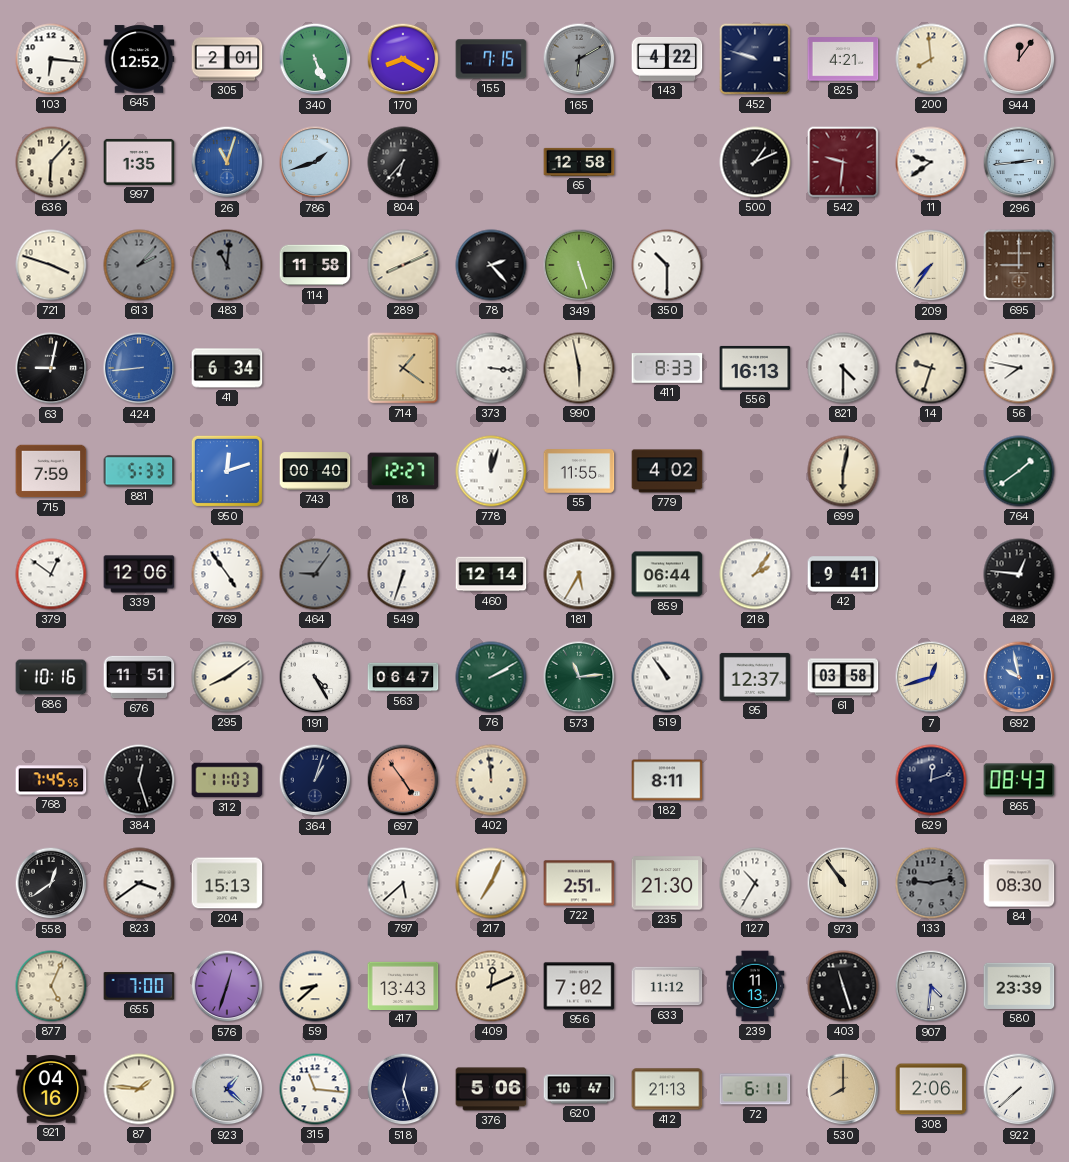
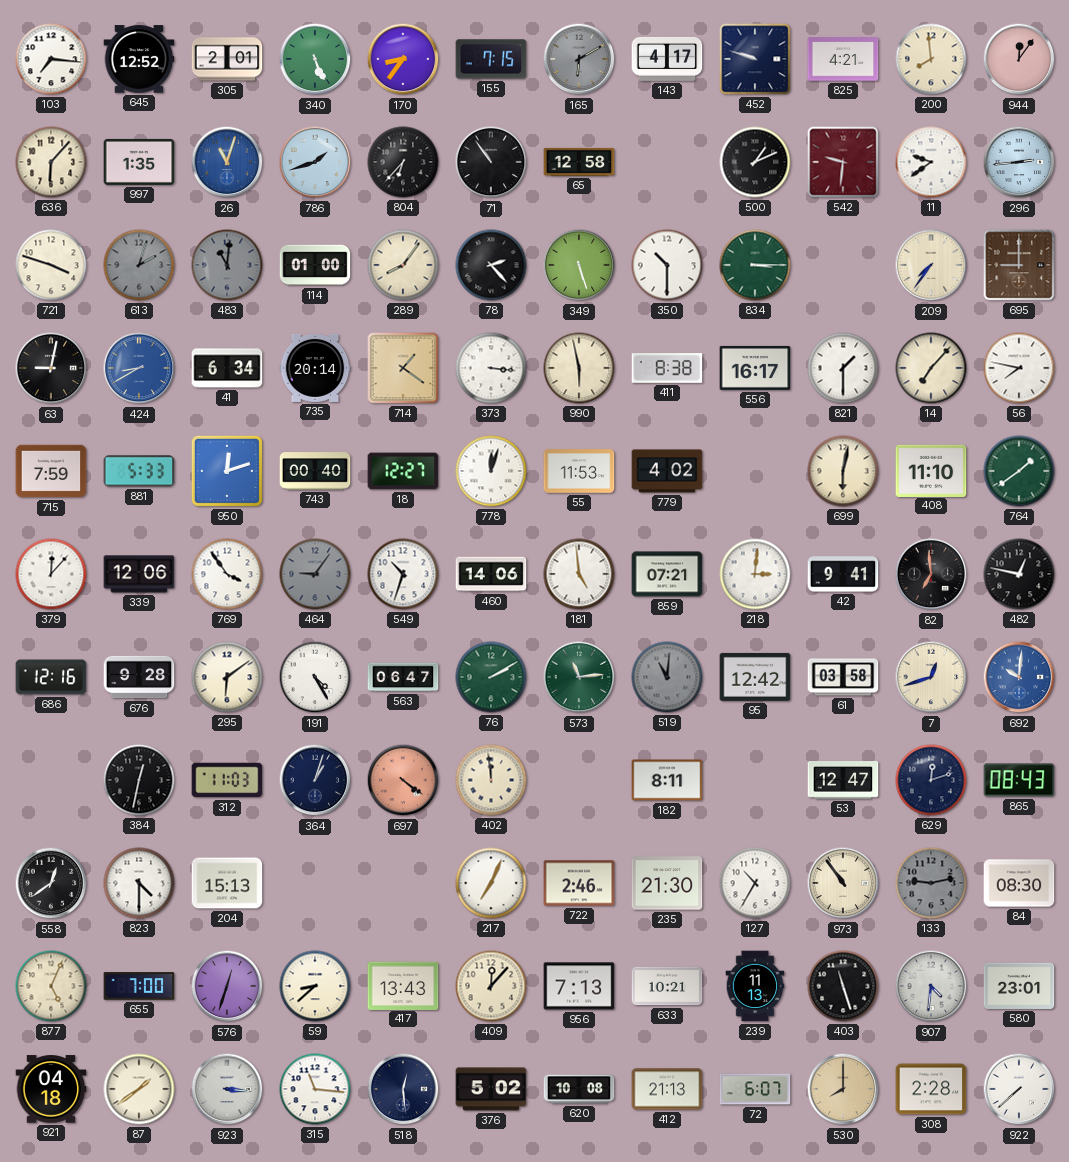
103: 6:16 -> 7:16
170: 8:20 -> 8:36
143: 4:22 -> 4:17
71: none -> 10:54
613: 2:07 -> 2:03
114: 11:58 -> 01:00
289: 8:11 -> 8:06
834: none -> 3:15
424: 8:44 -> 8:40
735: none -> 20:14
411: 8:33 -> 8:38
556: 16:13 -> 16:17
821: 4:30 -> 1:30
14: 9:33 -> 7:07
55: 11:55 -> 11:53
408: none -> 11:10
379: 12:51 -> 12:07
769: 4:54 -> 3:54
549: 6:33 -> 10:33
460: 12:14 -> 14:06
181: 5:35 -> 4:59
859: 06:44 -> 07:21
218: 2:06 -> 3:01
82: none -> 6:59
482: 12:46 -> 12:47
686: 10:16 -> 12:16
676: 11:51 -> 9:28
295: 8:09 -> 6:09
519: 10:54 -> 11:01
519 dial: white -> grey
95: 12:37 -> 12:42
692: 9:58 -> 10:01
768: 7:45 -> none
384: 12:27 -> 12:32
697: 4:54 -> 4:21
53: none -> 12:47
823: 3:39 -> 4:30
797: 5:38 -> none
722: 2:51 -> 2:46
409: 12:11 -> 12:07
956: 7:02 -> 7:13
633: 11:12 -> 10:21
580: 23:39 -> 23:01
921: 04:16 -> 04:18
87: 1:46 -> 1:39
923: 1:22 -> 3:16
518: 12:27 -> 12:29
376: 5:06 -> 5:02
620: 10:47 -> 10:08
72: 6:11 -> 6:07
308: 2:06 -> 2:28
